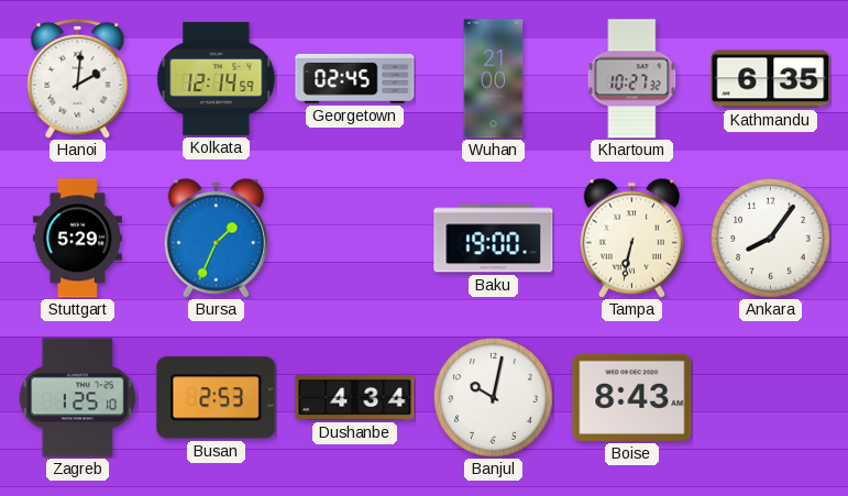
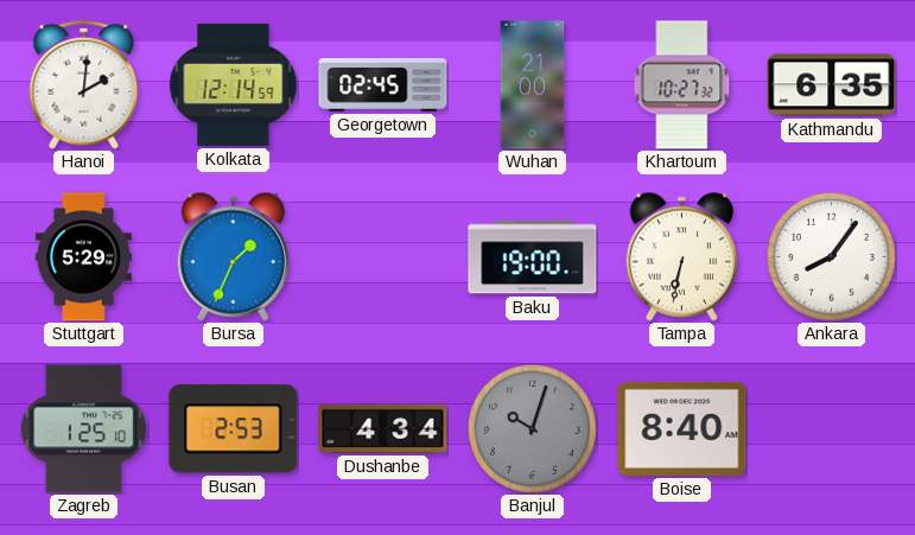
Banjul: 10:02 -> 10:03
Banjul dial: white -> grey
Boise: 8:43 -> 8:40
